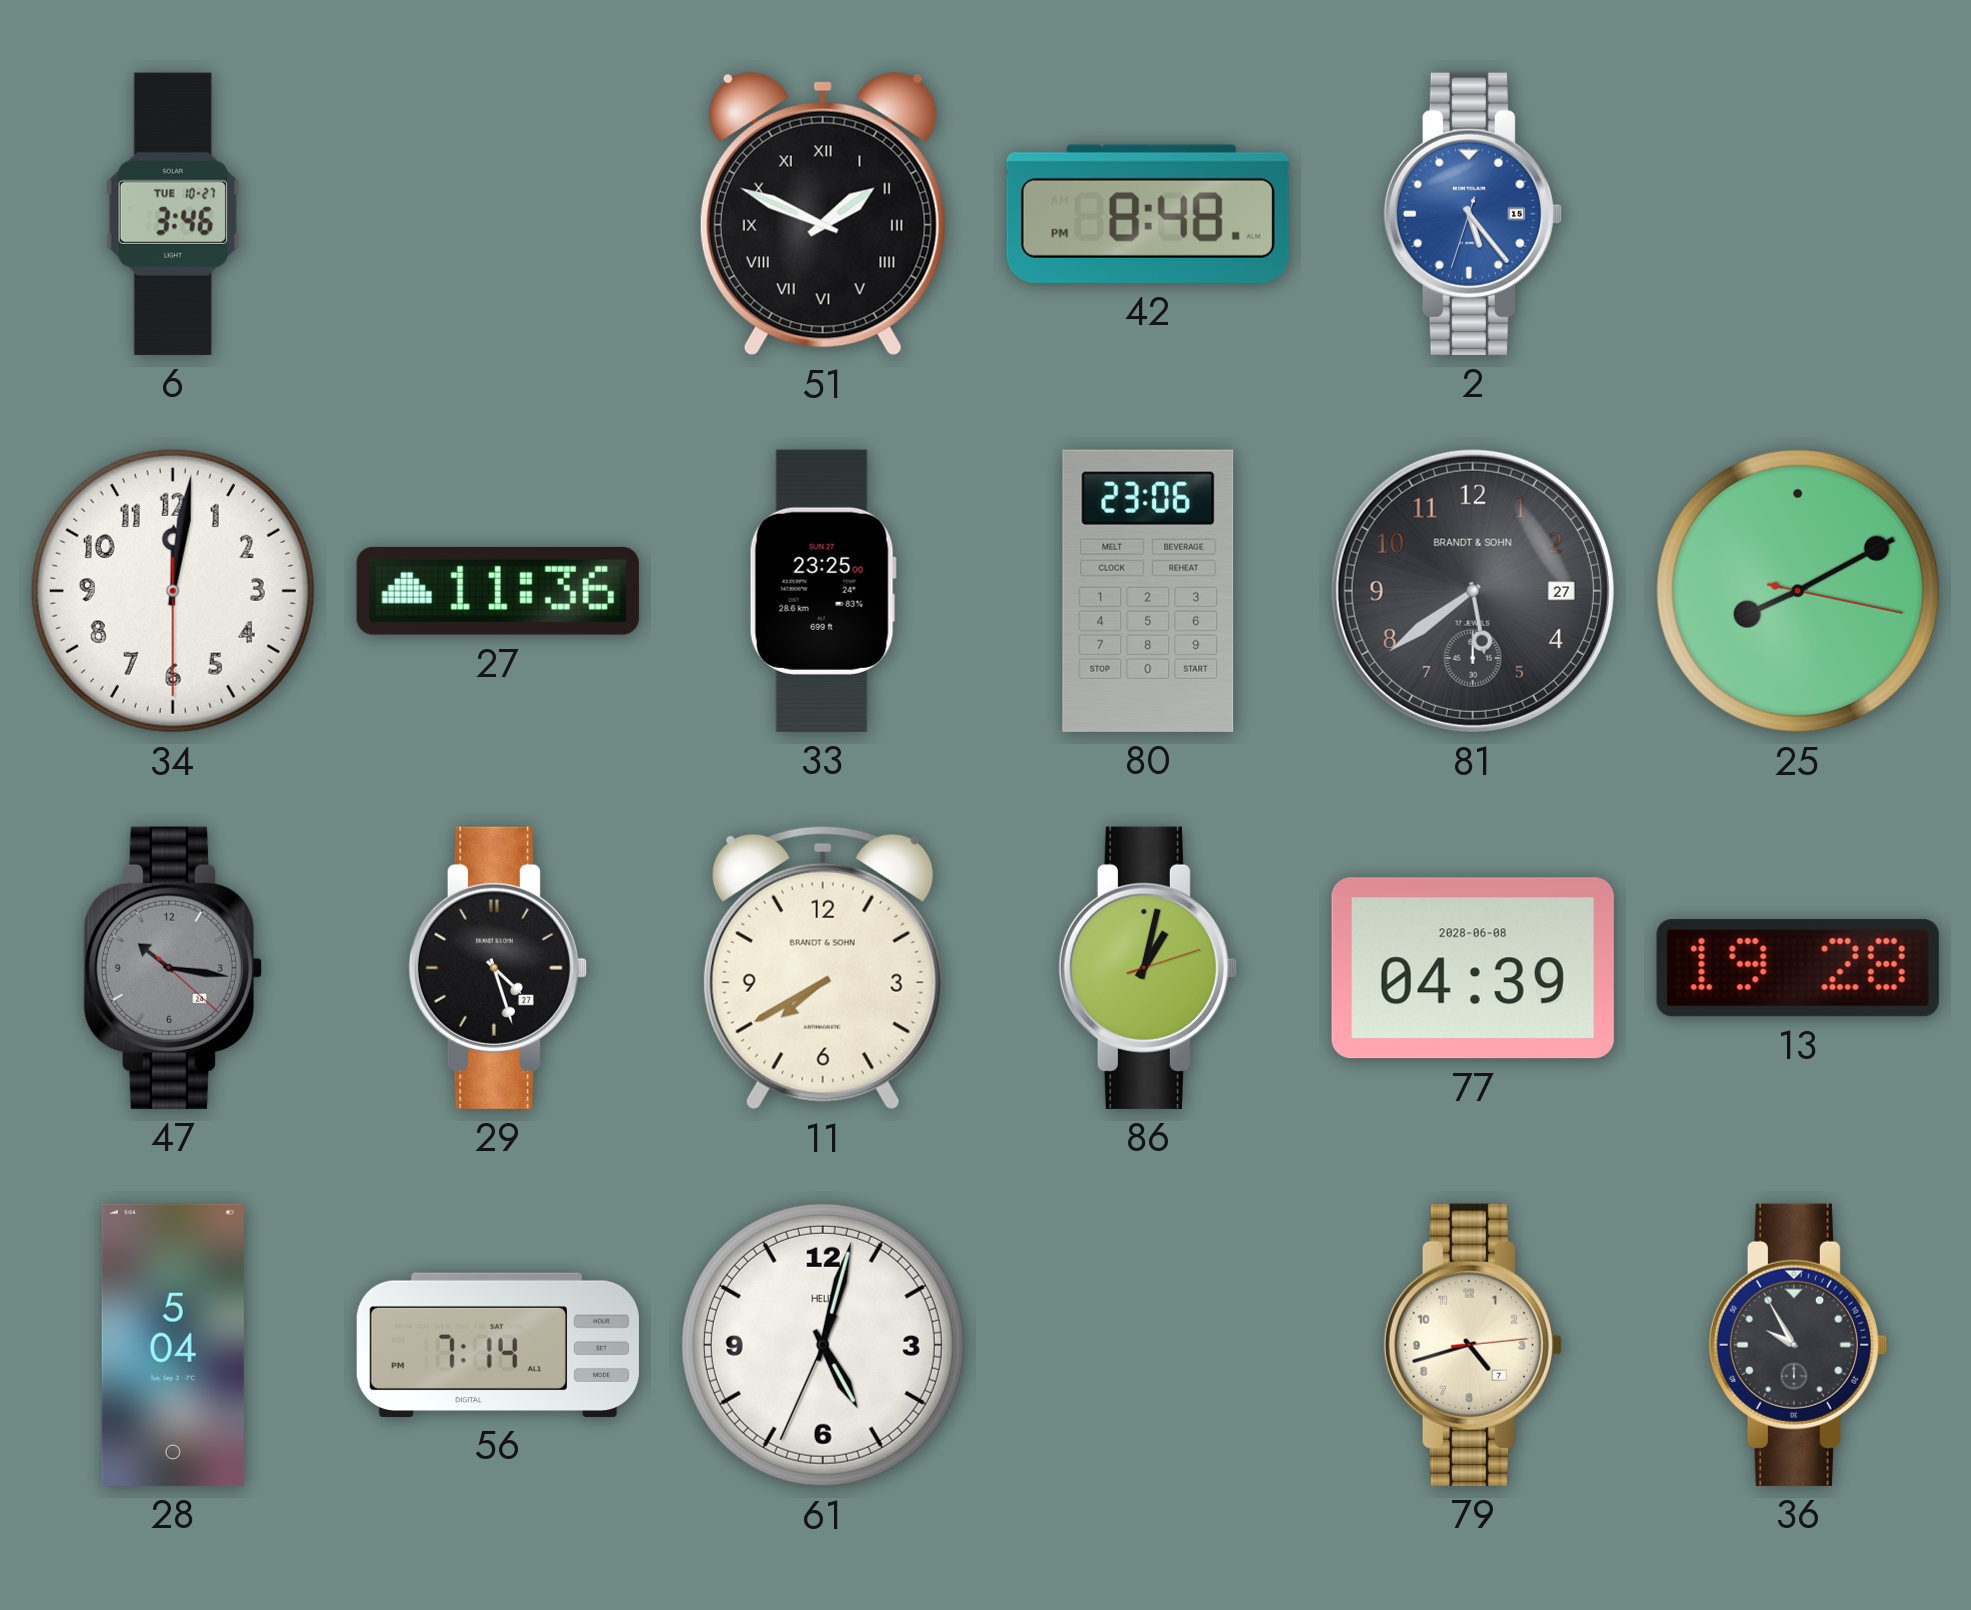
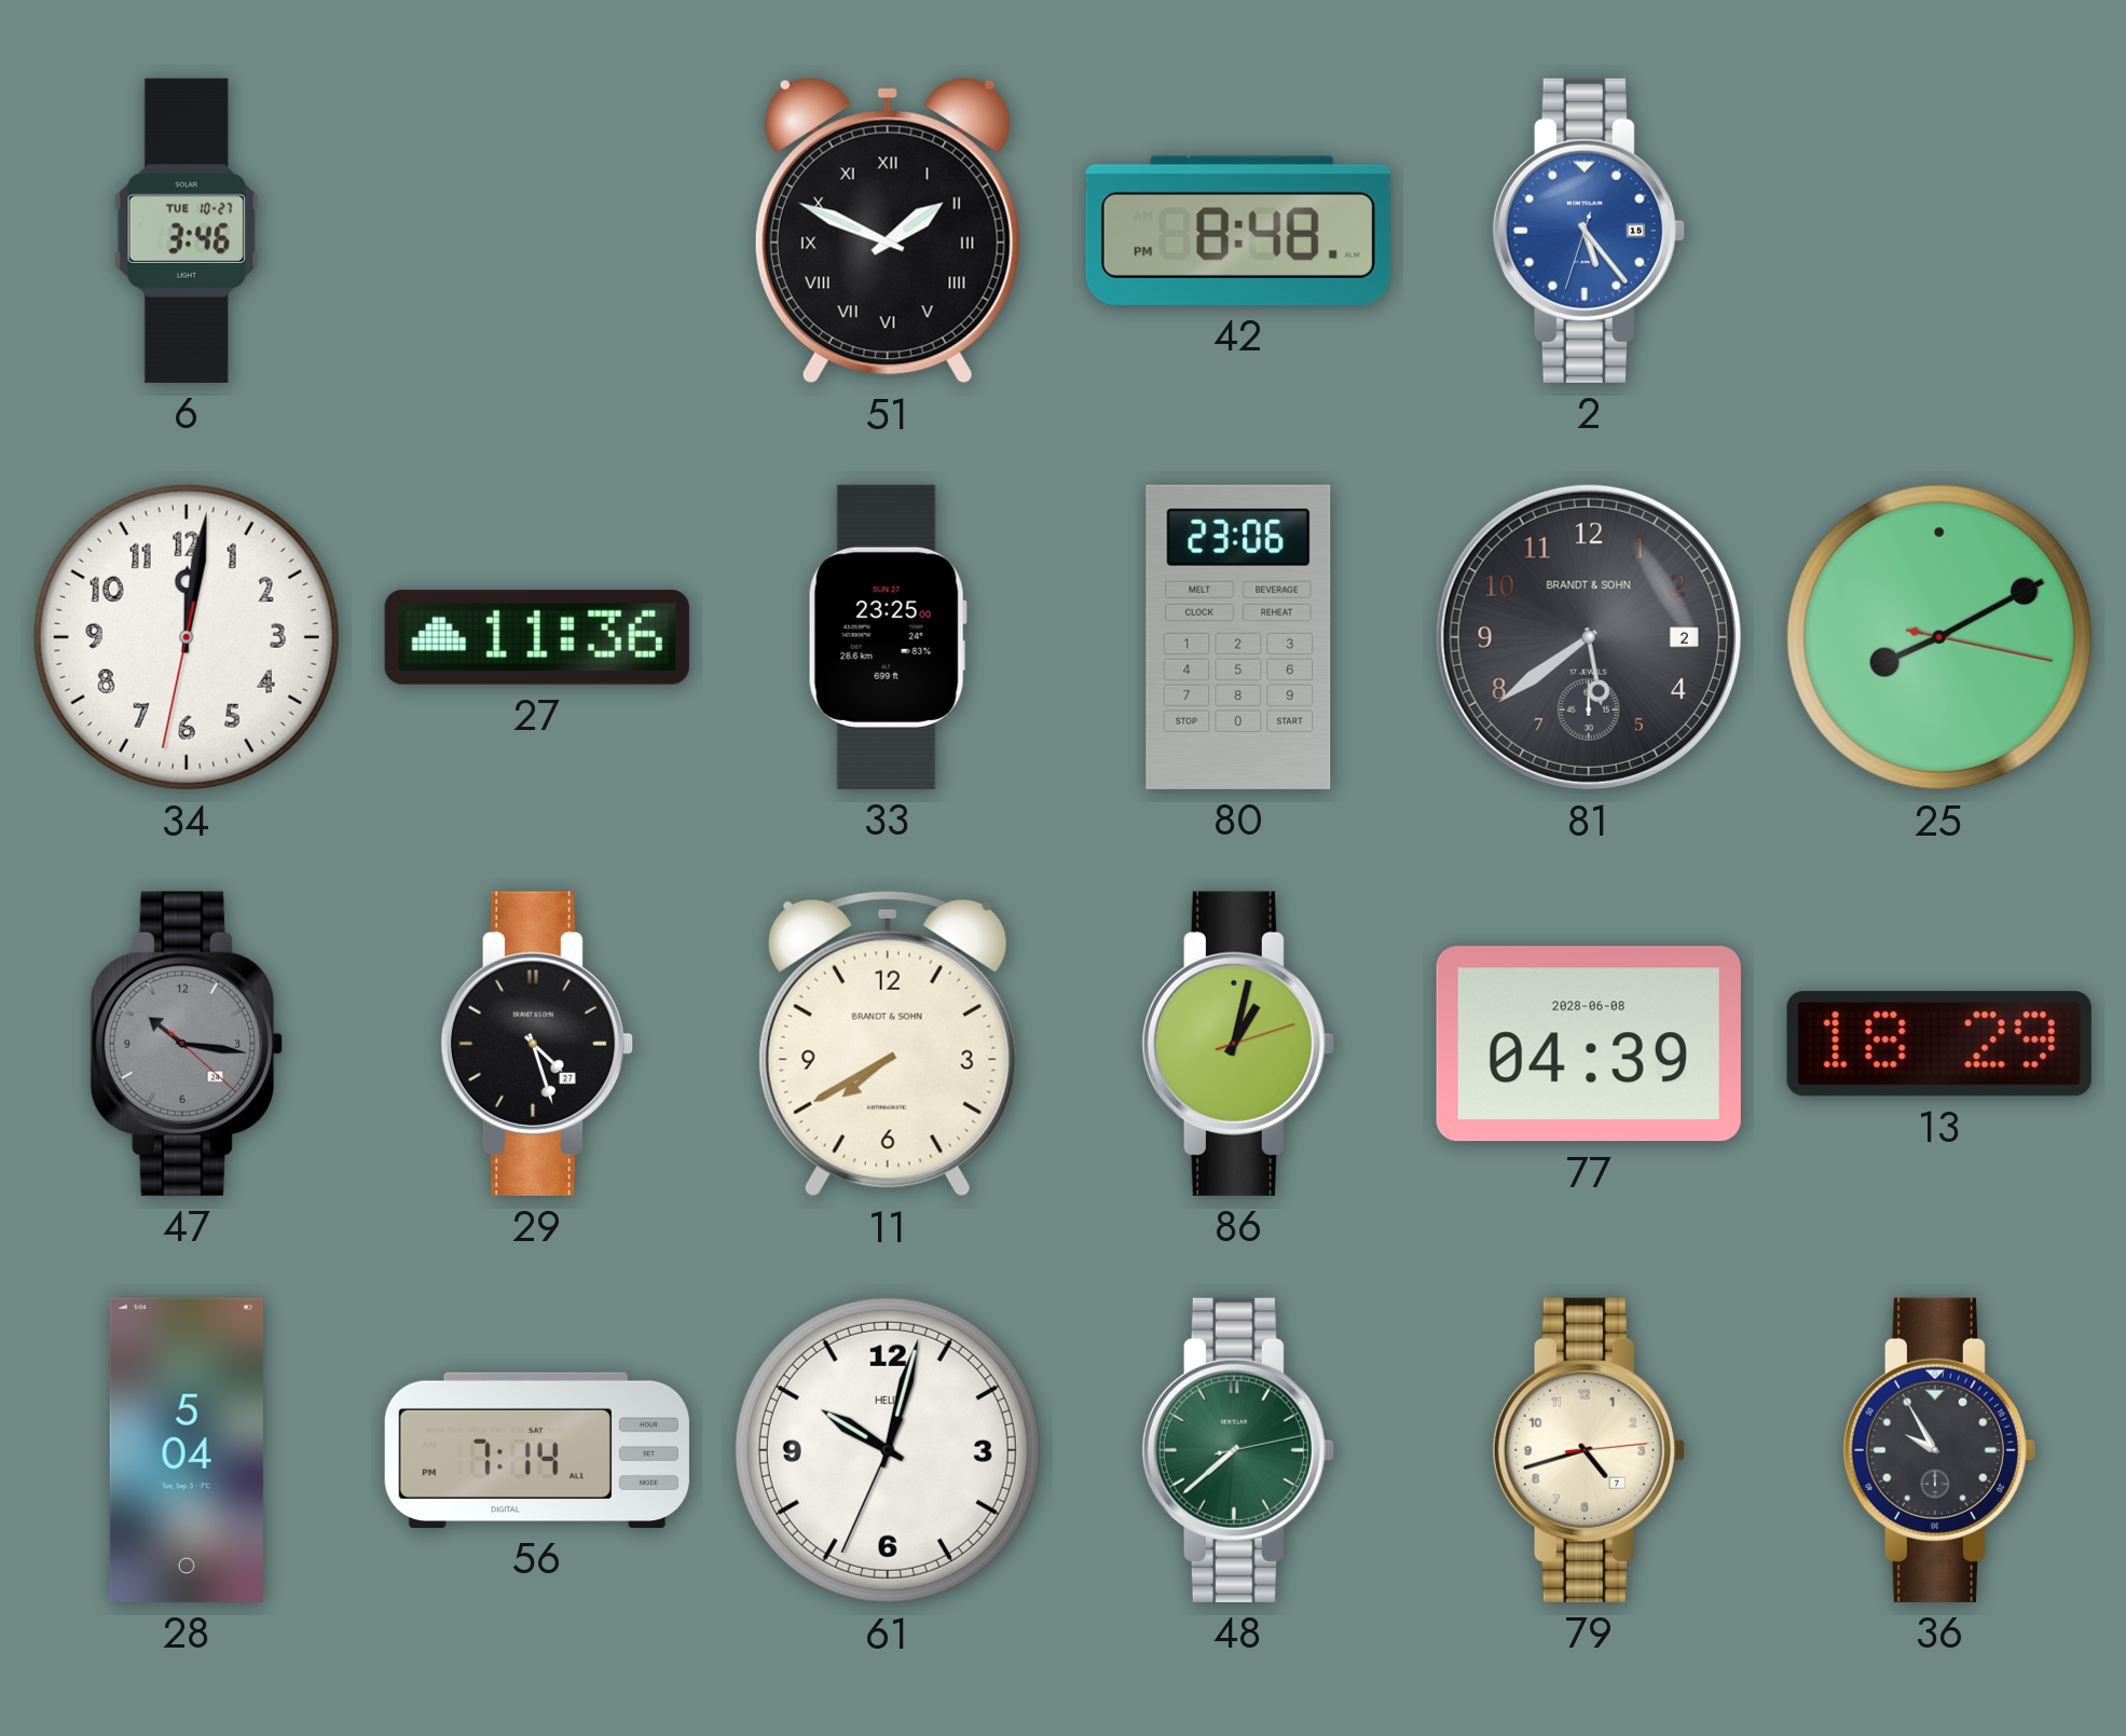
34: 12:01:30 -> 12:01:32
81 date: 27 -> 2
13: 19:28 -> 18:29
61: 5:02 -> 10:02
48: none -> 7:38
